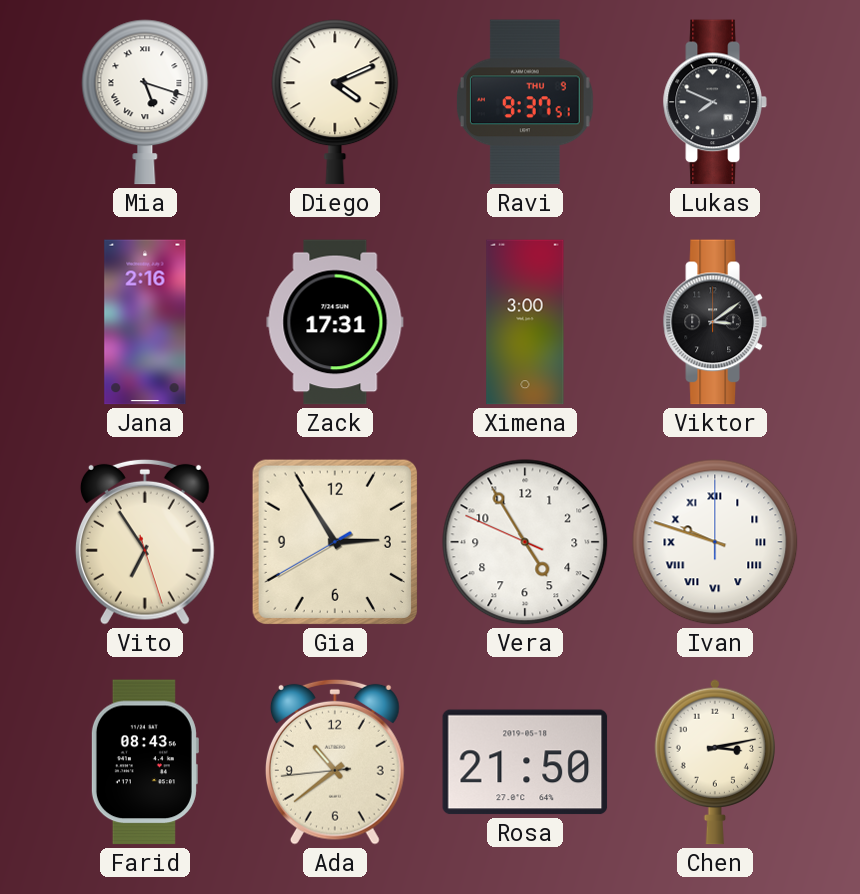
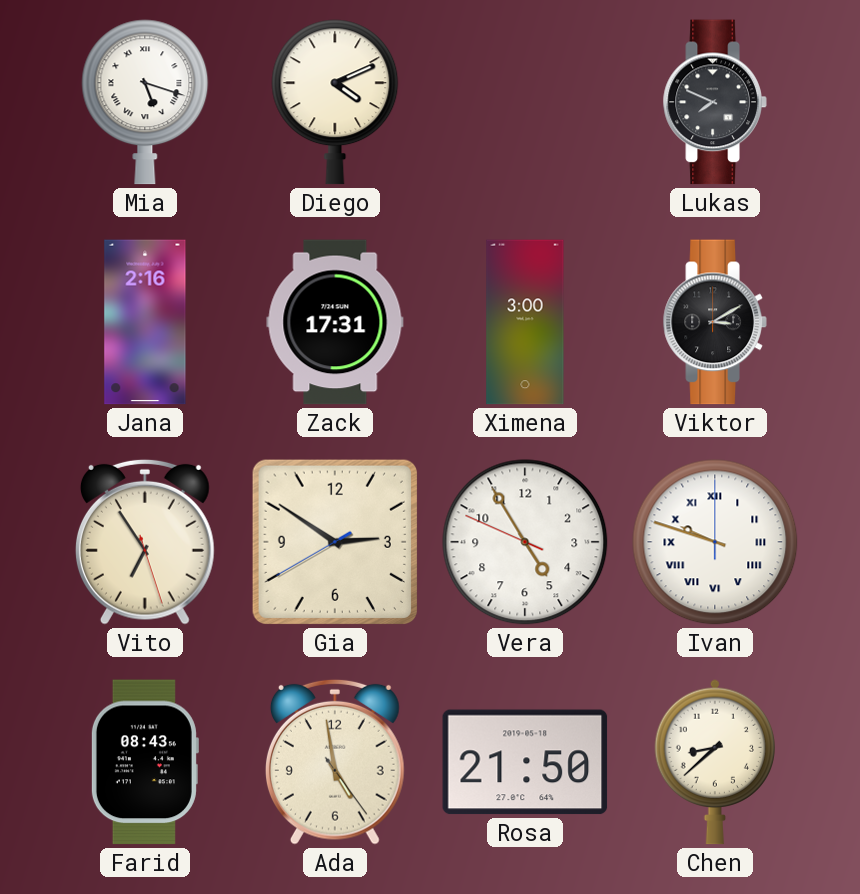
Ravi: 9:37 -> none
Viktor: 3:09 -> 3:10
Gia: 2:54 -> 2:50
Ada: 10:38 -> 4:58
Chen: 3:13 -> 8:38
